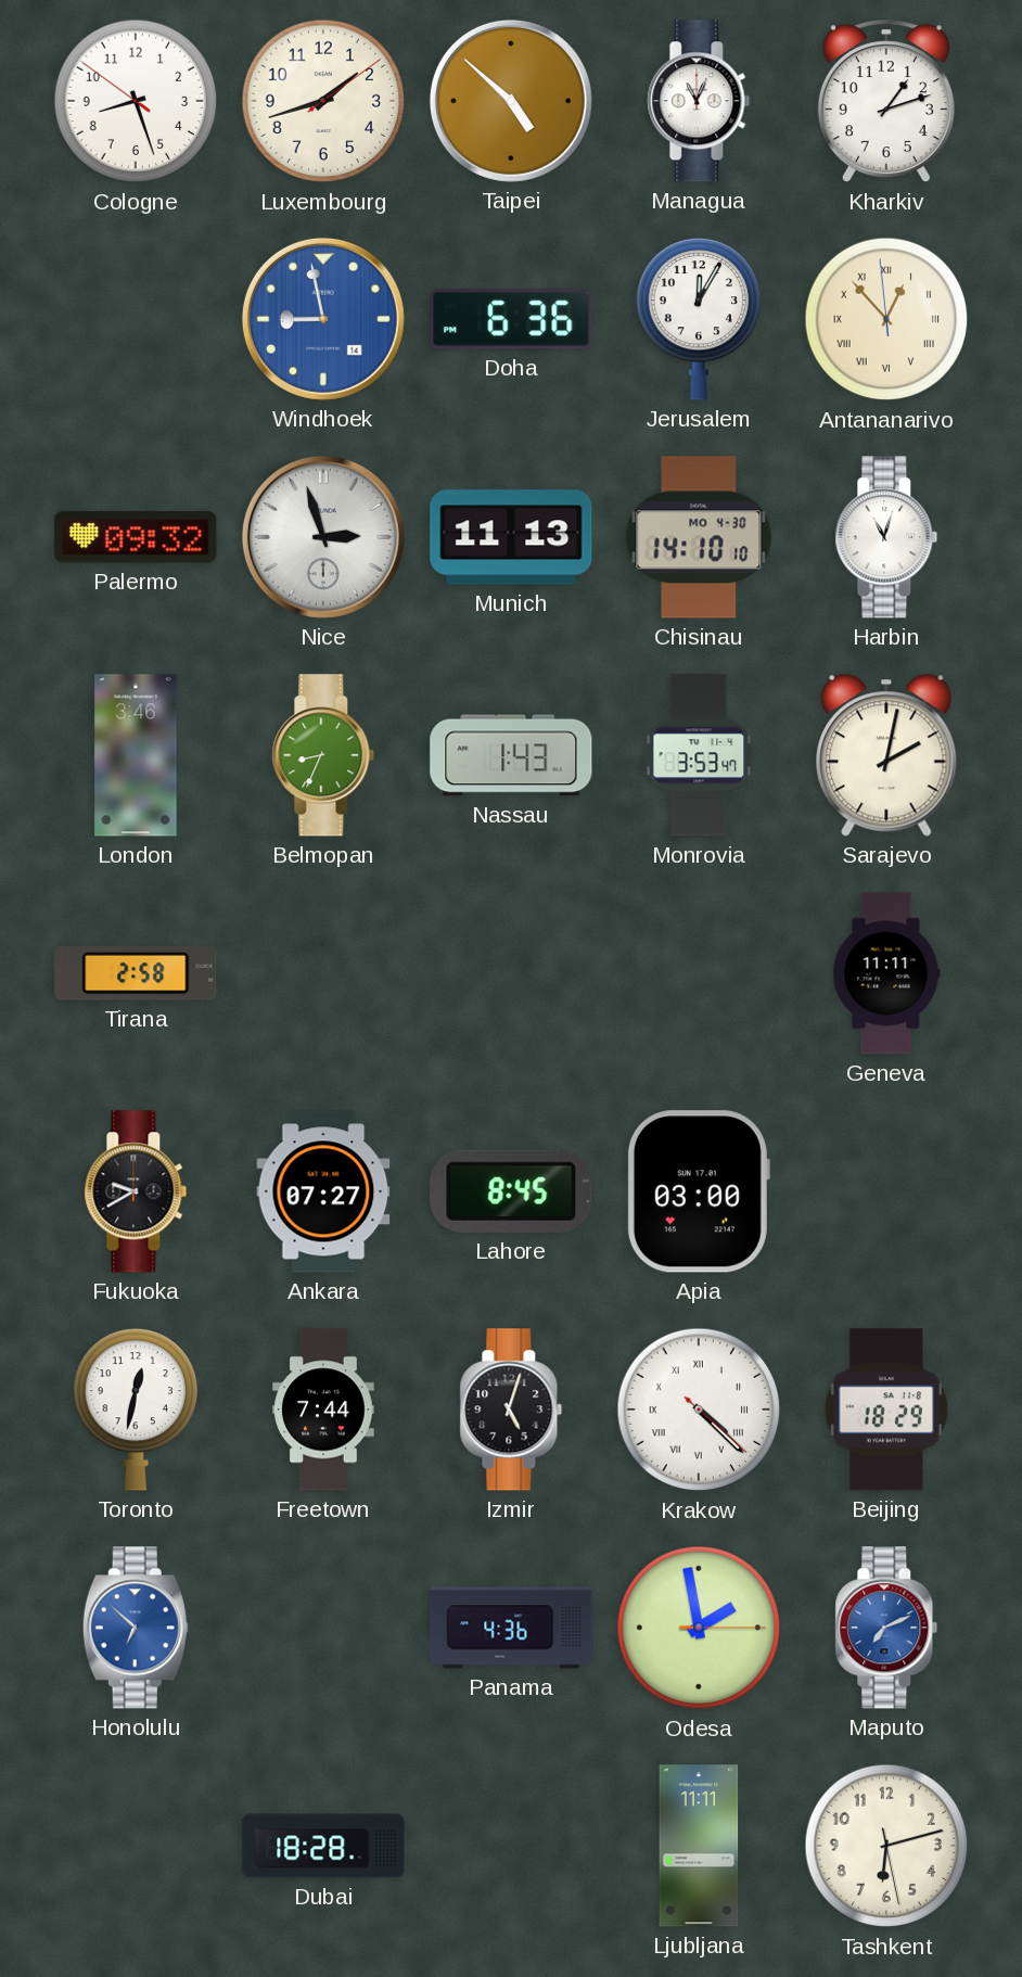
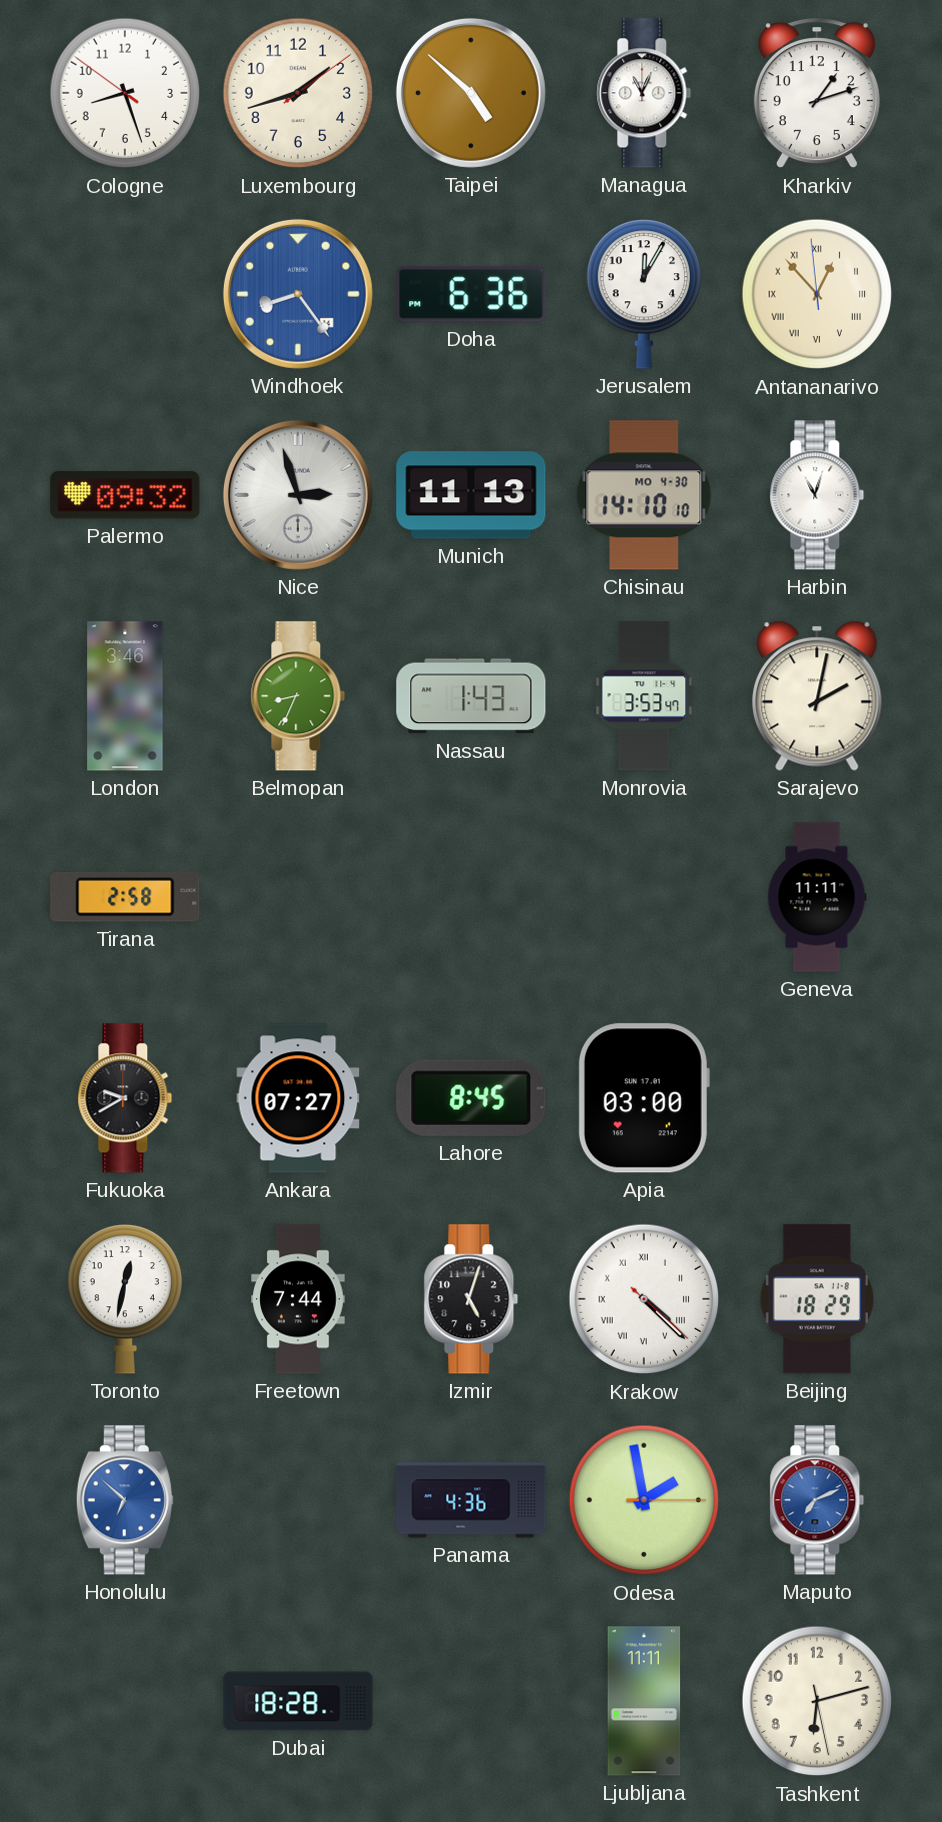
Windhoek: 8:58 -> 8:24
